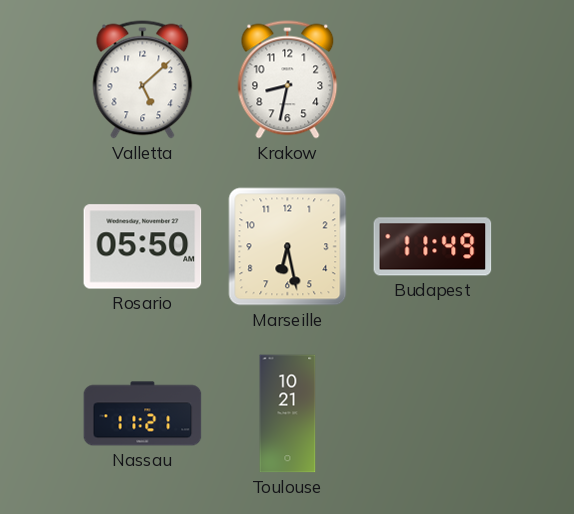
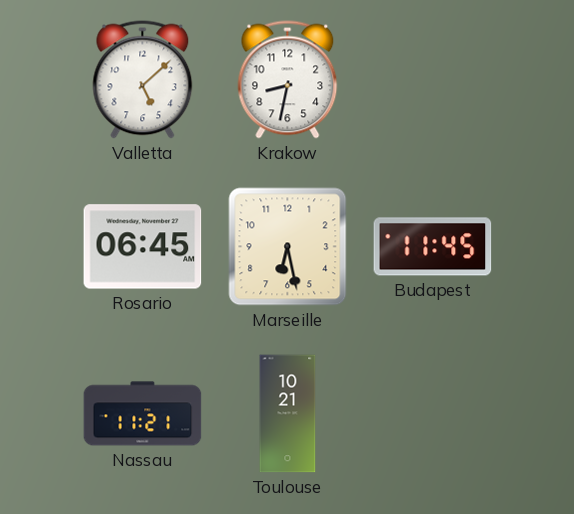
Rosario: 05:50 -> 06:45
Budapest: 11:49 -> 11:45
